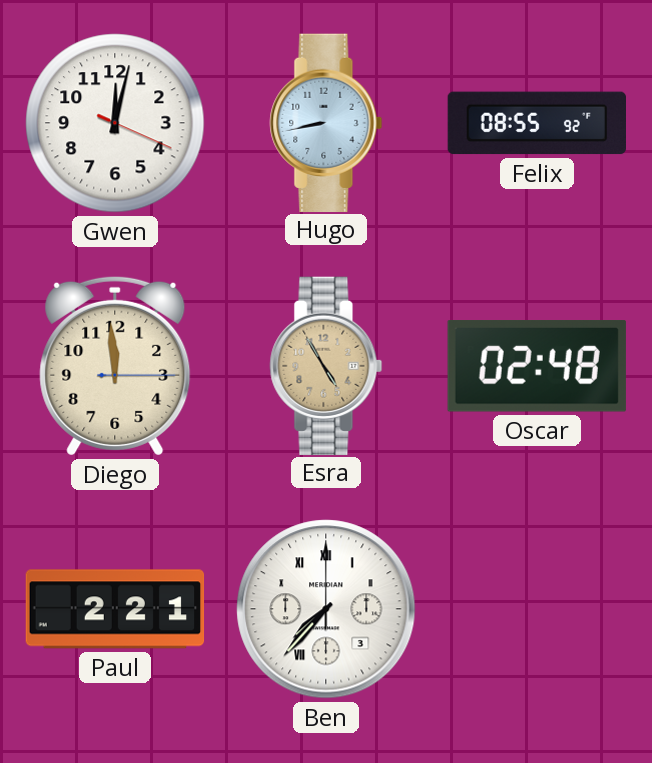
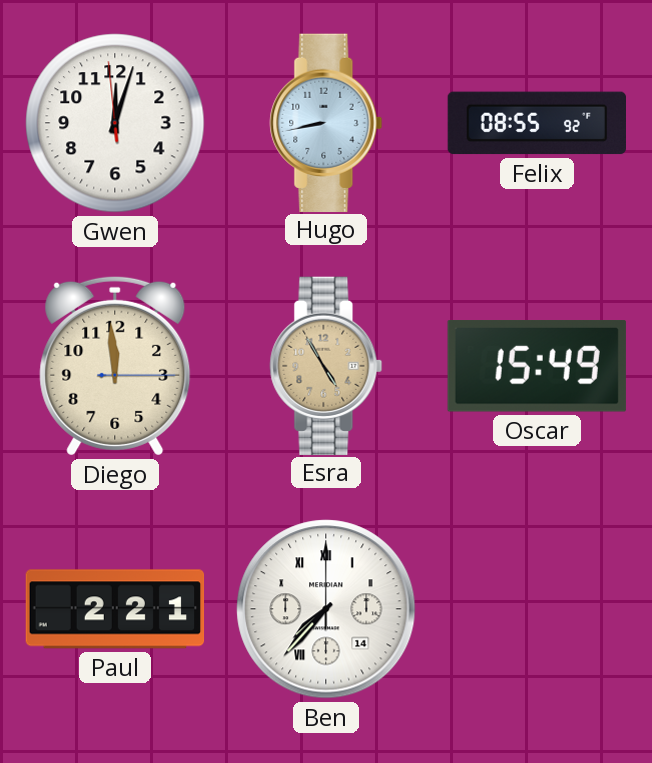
Gwen: 12:02:19 -> 12:02:59
Oscar: 02:48 -> 15:49
Ben date: 3 -> 14
